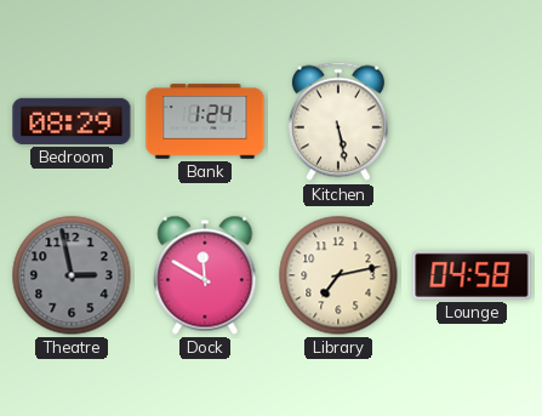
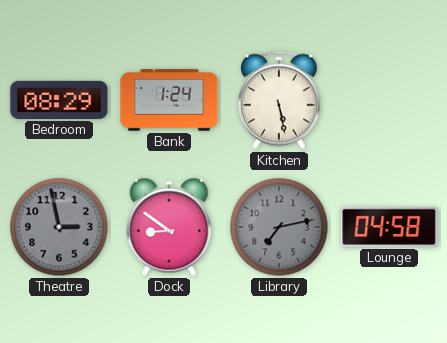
Dock: 11:50 -> 8:51
Library dial: cream -> grey
